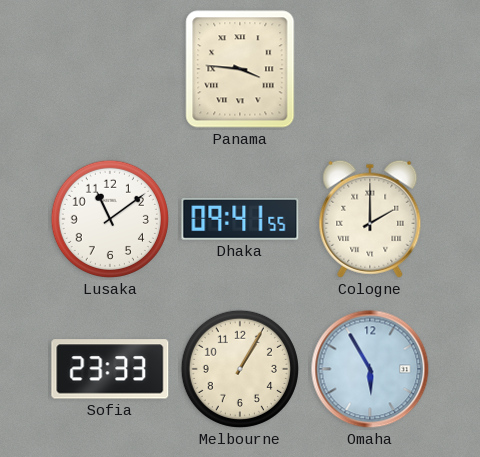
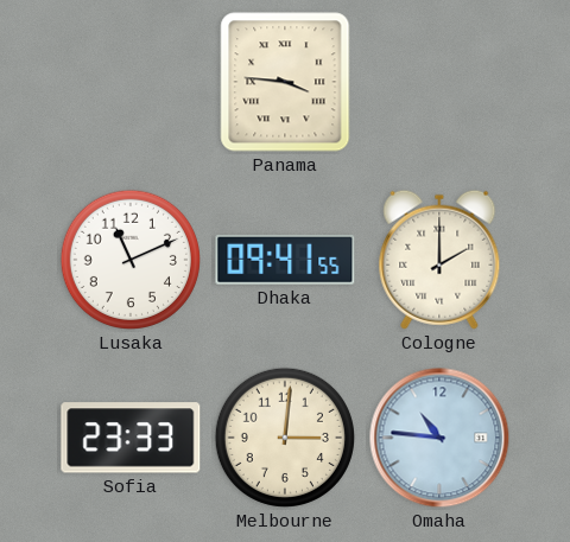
Lusaka: 11:09 -> 11:11
Melbourne: 1:05 -> 3:01
Omaha: 5:55 -> 10:46
